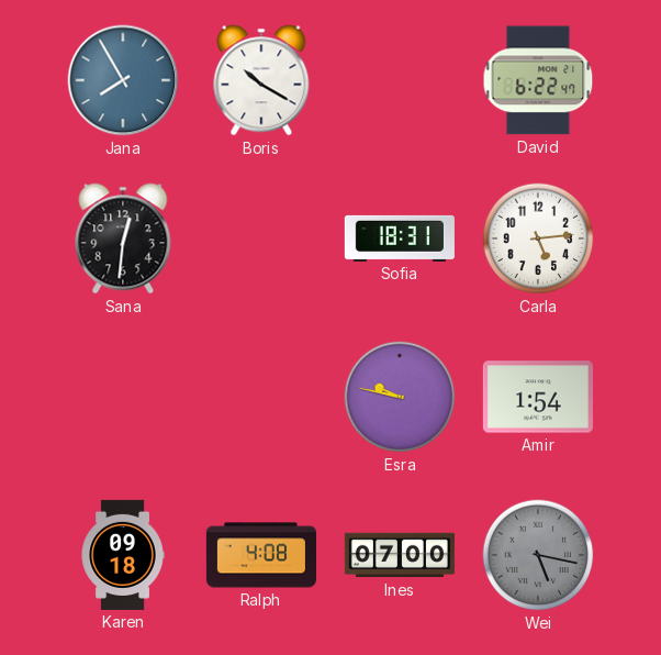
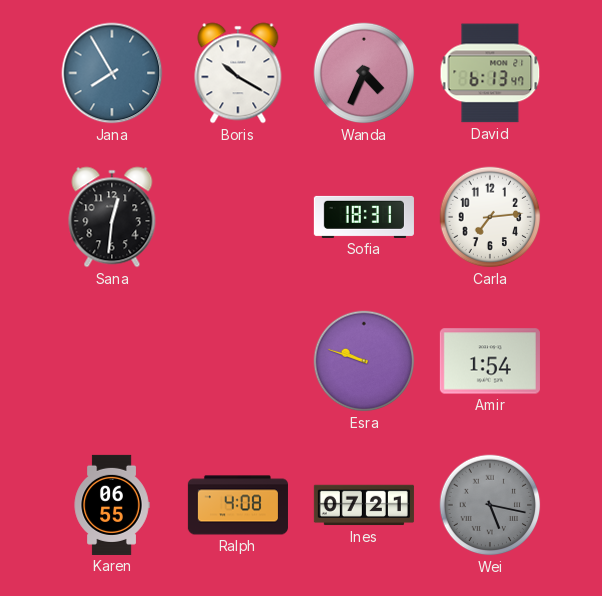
Wanda: none -> 4:34
David: 6:22 -> 6:13
Carla: 5:14 -> 7:14
Esra: 9:47 -> 9:48
Karen: 09:18 -> 06:55
Ines: 07:00 -> 07:21
